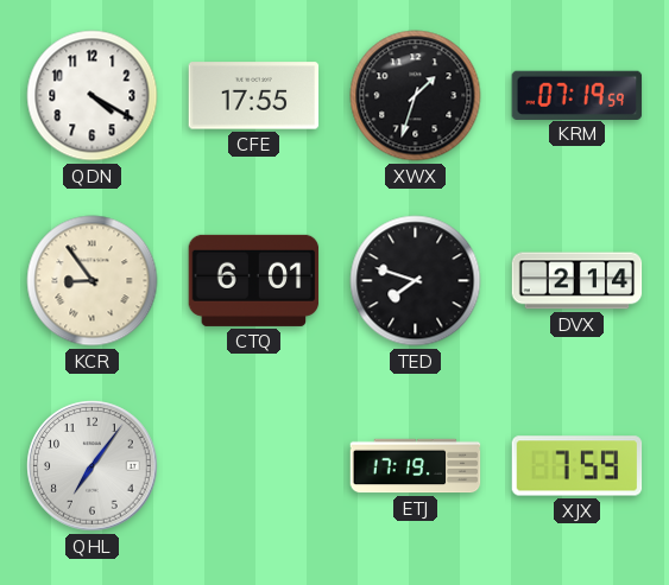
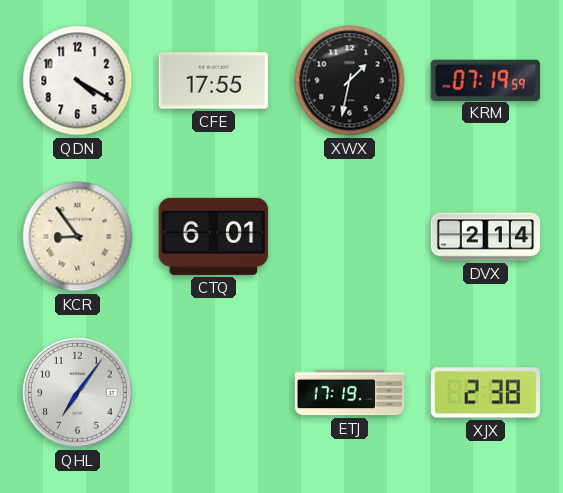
XWX: 1:33 -> 1:32
TED: 7:48 -> none
XJX: 7:59 -> 2:38
